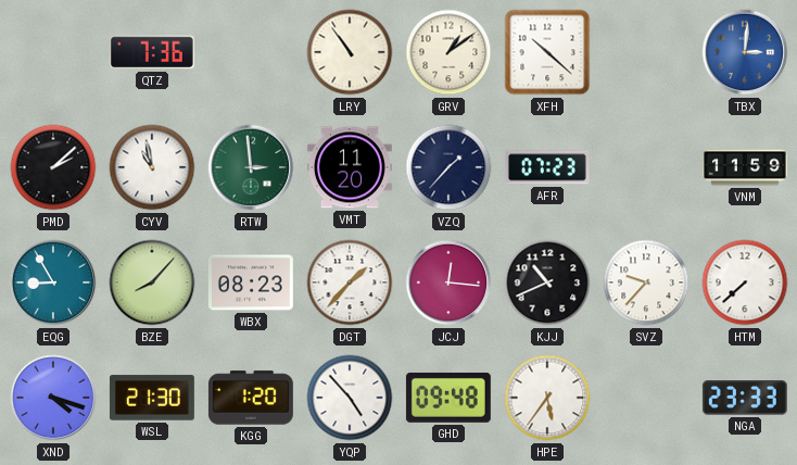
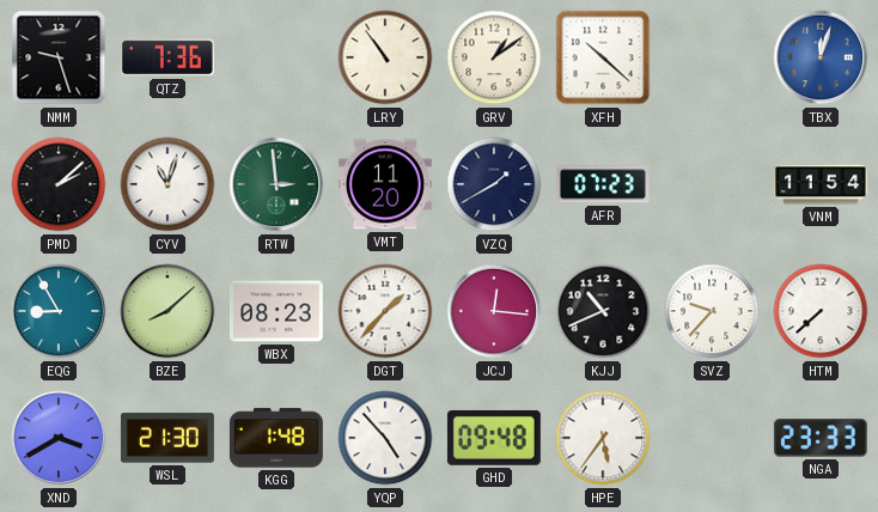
NMM: none -> 9:27
TBX: 3:01 -> 12:03
CYV: 10:58 -> 11:03
VZQ: 1:37 -> 1:40
VNM: 11:59 -> 11:54
BZE: 8:07 -> 8:08
XND: 4:18 -> 3:40
KGG: 1:20 -> 1:48
